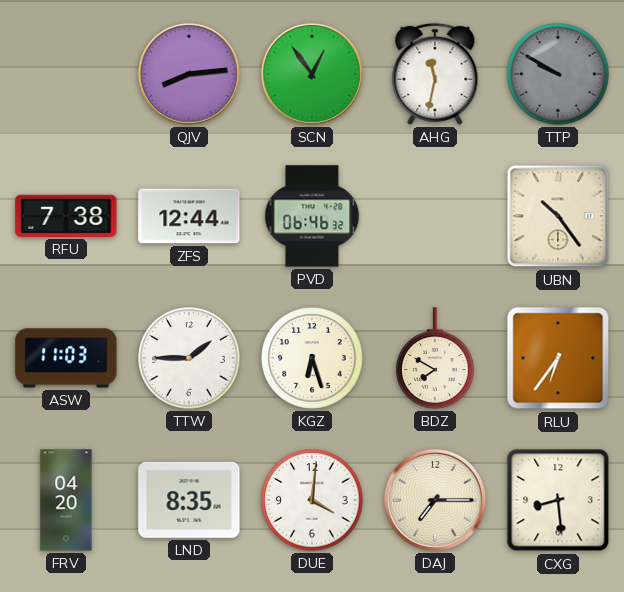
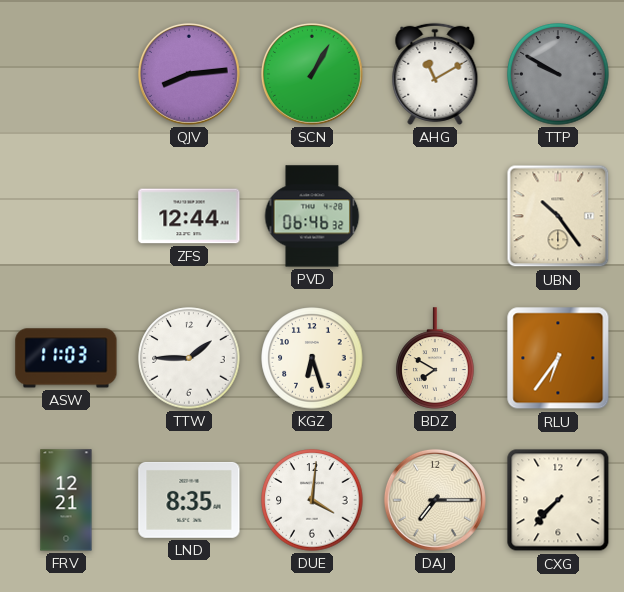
SCN: 12:54 -> 1:05
AHG: 11:32 -> 11:10
RFU: 7:38 -> none
FRV: 04:20 -> 12:21
CXG: 8:29 -> 7:37
